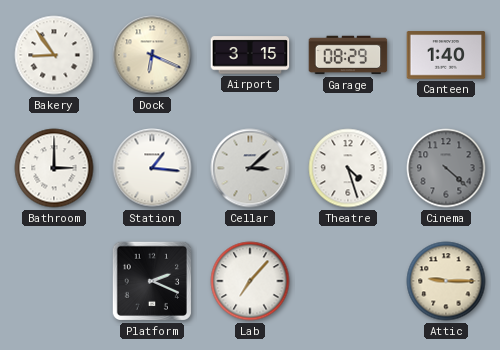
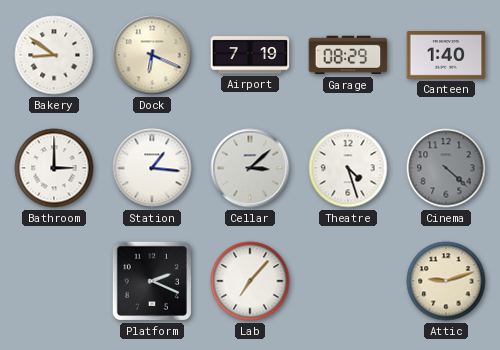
Bakery: 8:54 -> 8:51
Airport: 3:15 -> 7:19
Attic: 9:15 -> 9:12
